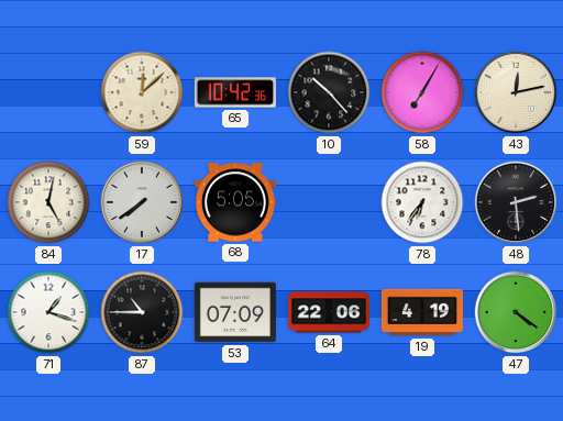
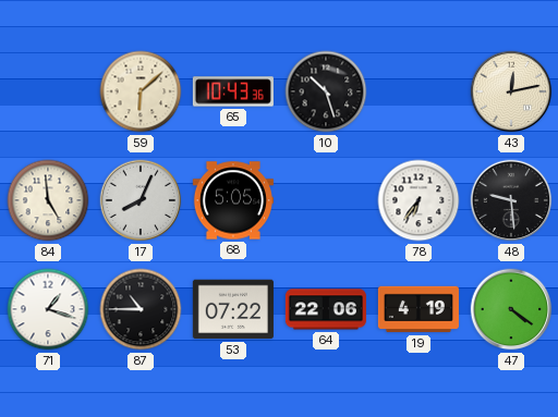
59: 12:08 -> 6:08
65: 10:42 -> 10:43
10: 10:23 -> 10:27
58: 7:05 -> none
84: 5:02 -> 4:59
17: 7:39 -> 8:04
48: 2:29 -> 9:29
53: 07:09 -> 07:22
